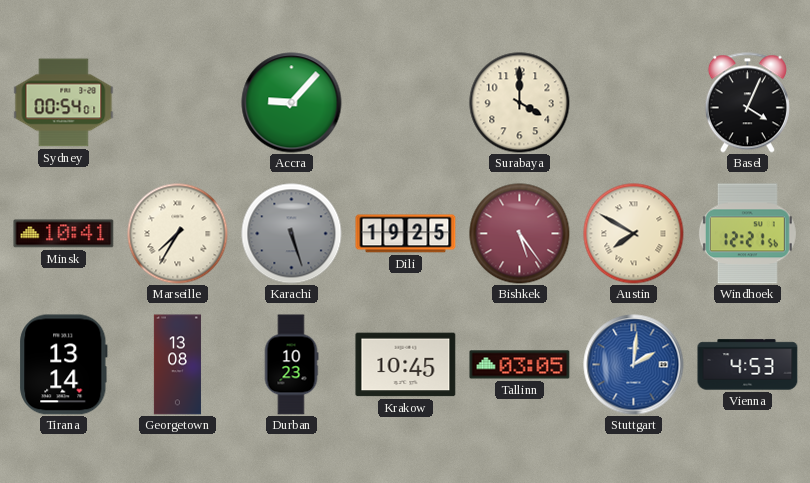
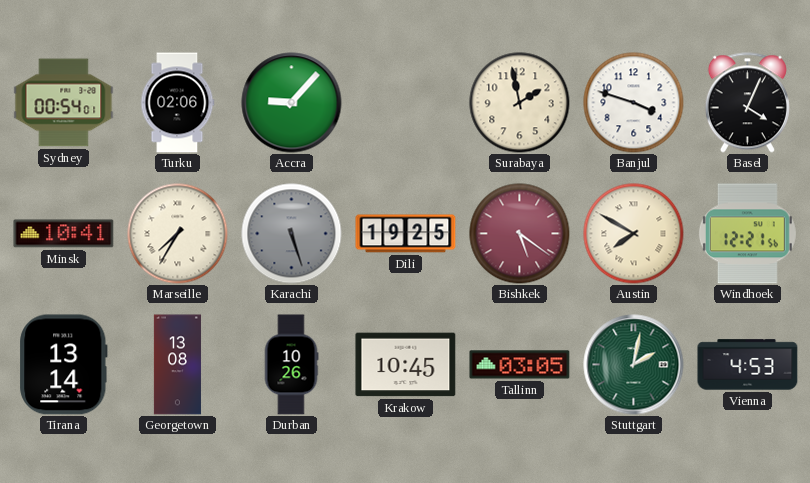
Turku: none -> 02:06
Surabaya: 4:00 -> 1:58
Banjul: none -> 3:48
Bishkek: 5:24 -> 5:21
Durban: 10:23 -> 10:26
Stuttgart: 2:01 -> 2:02
Stuttgart dial: blue -> green
